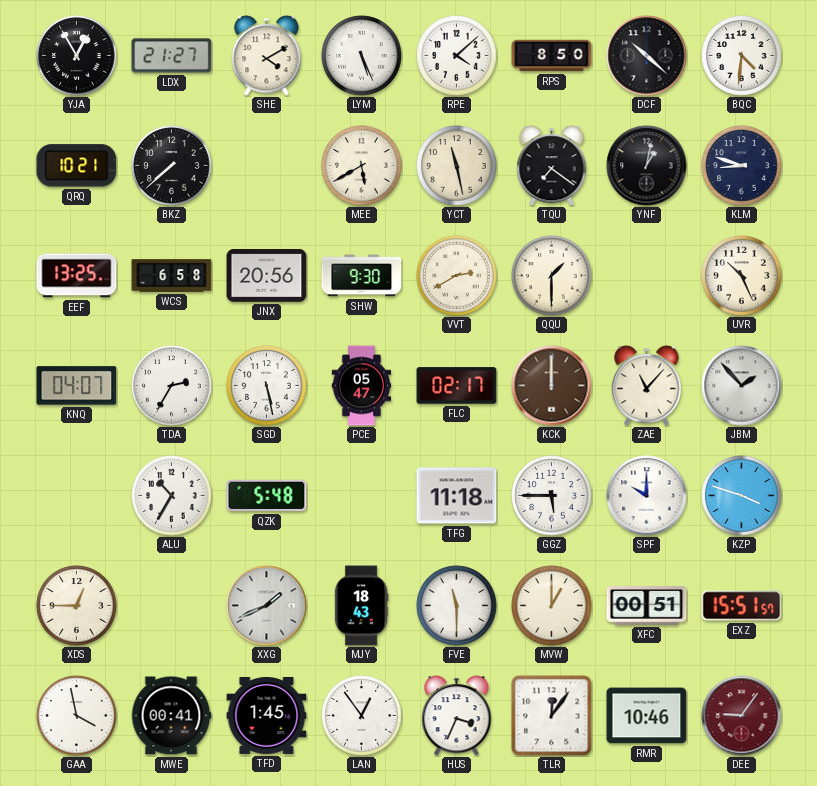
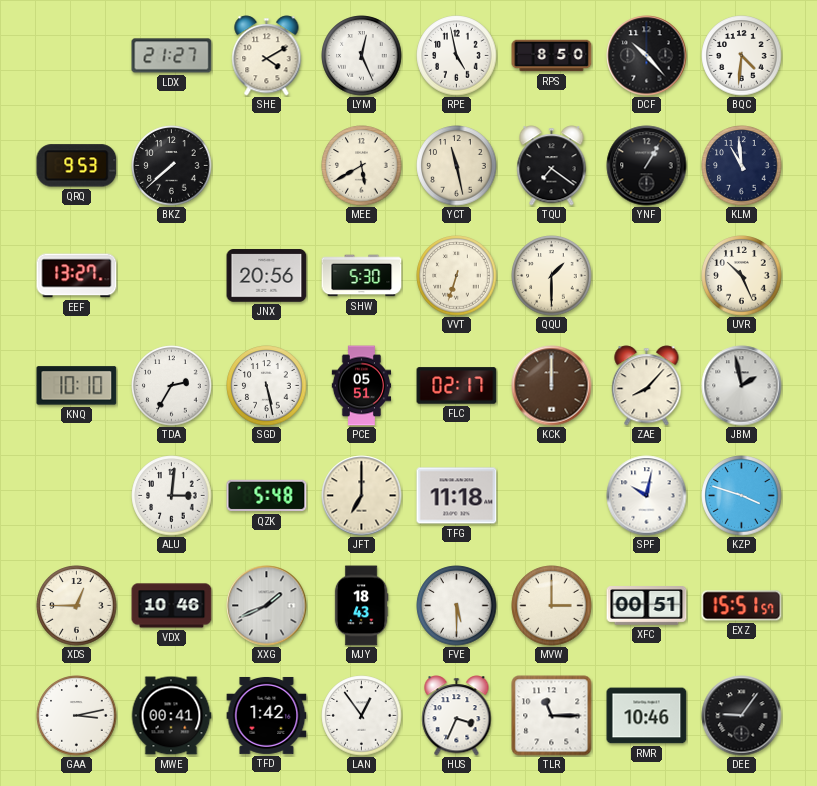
YJA: 12:55 -> none
LYM: 5:26 -> 12:26
RPE: 4:08 -> 4:58
DCF: 10:22 -> 10:23
QRQ: 10:21 -> 9:53
YNF: 1:02 -> 1:05
KLM: 8:48 -> 10:59
EEF: 13:25 -> 13:27
WCS: 6:58 -> none
SHW: 9:30 -> 5:30
VVT: 2:40 -> 6:33
KNQ: 04:07 -> 10:10
PCE: 05:47 -> 05:51
ZAE: 11:07 -> 8:07
JBM: 1:53 -> 1:58
ALU: 10:35 -> 3:01
JFT: none -> 7:00
GGZ: 5:45 -> none
SPF: 10:00 -> 10:02
VDX: none -> 10:46
FVE: 11:30 -> 5:30
MVW: 1:00 -> 3:00
GAA: 3:58 -> 3:13
TFD: 1:45 -> 1:42
TLR: 12:06 -> 11:15
DEE dial: burgundy -> black
